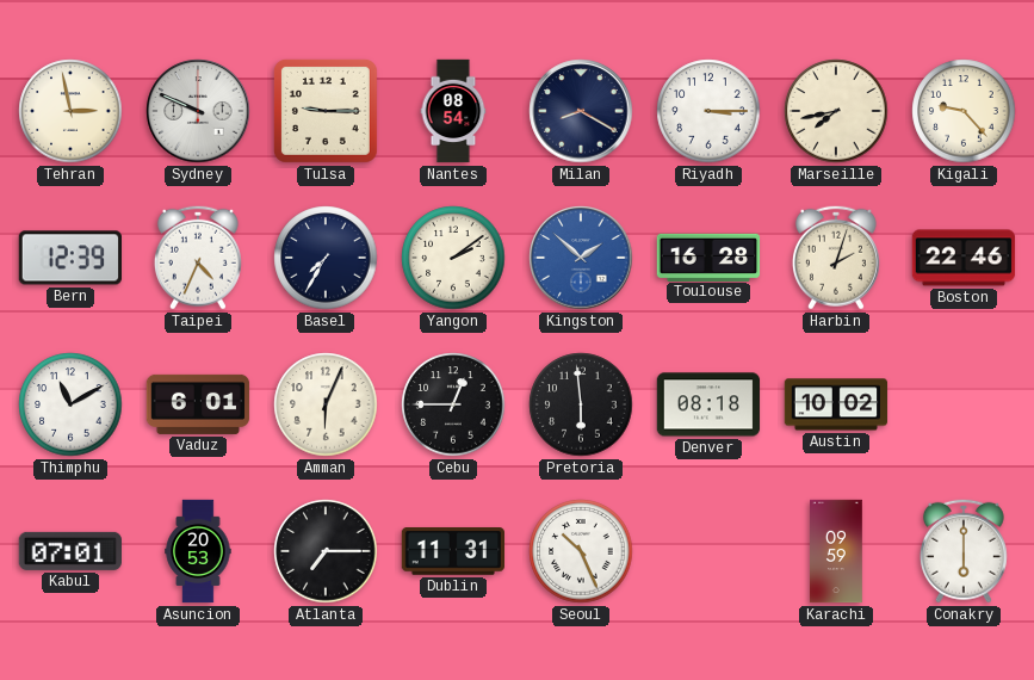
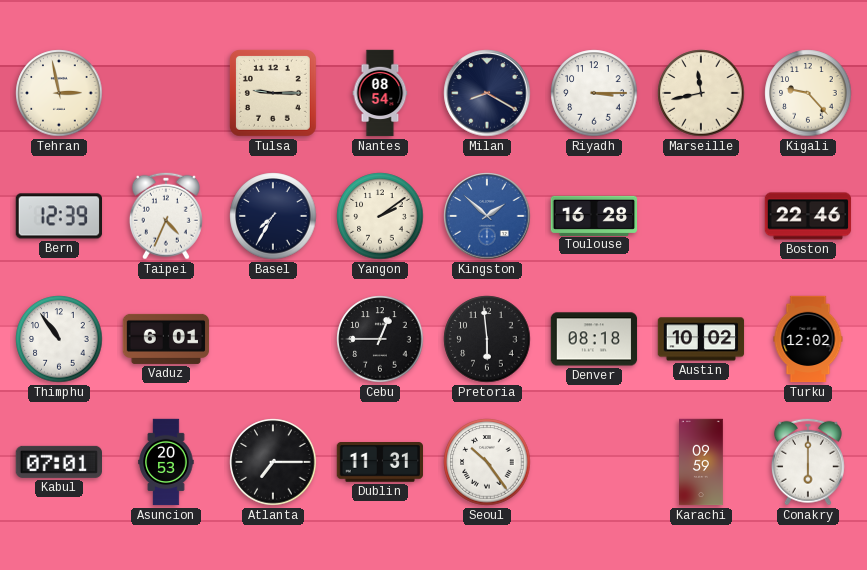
Sydney: 9:49 -> none
Marseille: 7:43 -> 11:43
Harbin: 2:03 -> none
Thimphu: 11:10 -> 10:54
Amman: 6:04 -> none
Turku: none -> 12:02
Seoul: 10:26 -> 10:24
